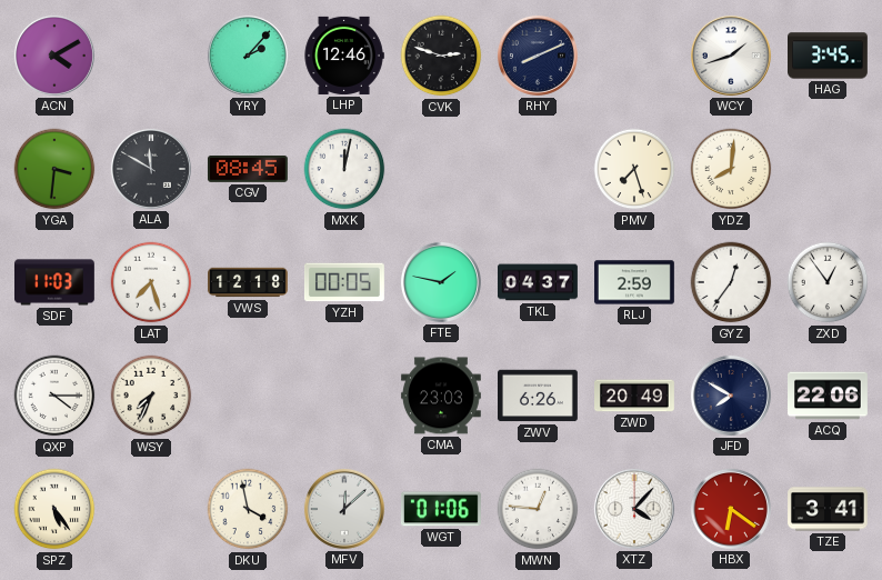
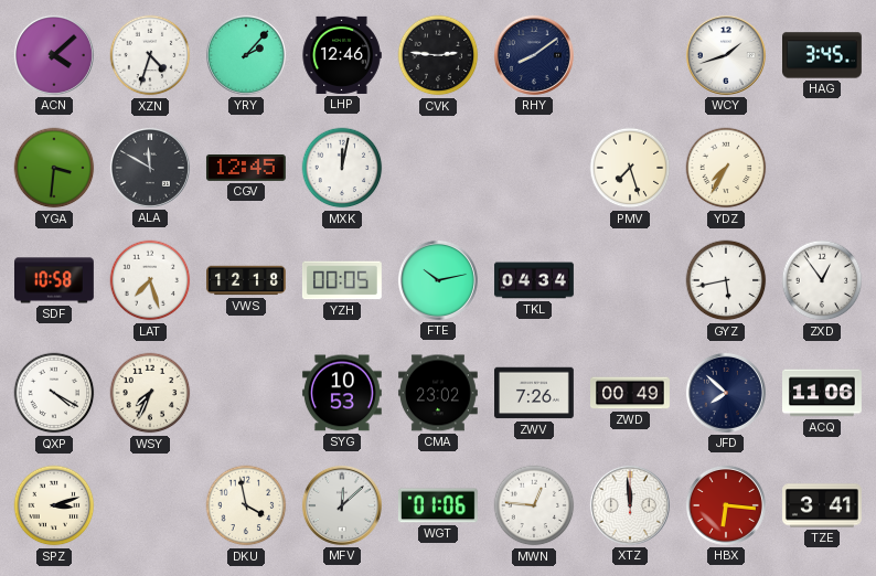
ACN: 4:10 -> 4:08
XZN: none -> 4:33
CVK: 2:48 -> 2:46
RHY: 8:11 -> 8:09
CGV: 08:45 -> 12:45
YDZ: 8:01 -> 7:35
SDF: 11:03 -> 10:58
FTE: 1:47 -> 10:13
TKL: 04:37 -> 04:34
RLJ: 2:59 -> none
GYZ: 12:36 -> 5:43
QXP: 4:15 -> 4:20
SYG: none -> 10:53
CMA: 23:03 -> 23:02
ZWV: 6:26 -> 7:26
ZWD: 20:49 -> 00:49
JFD: 7:50 -> 7:52
ACQ: 22:06 -> 11:06
SPZ: 5:24 -> 3:12
XTZ: 4:07 -> 11:59
HBX: 6:21 -> 6:16
